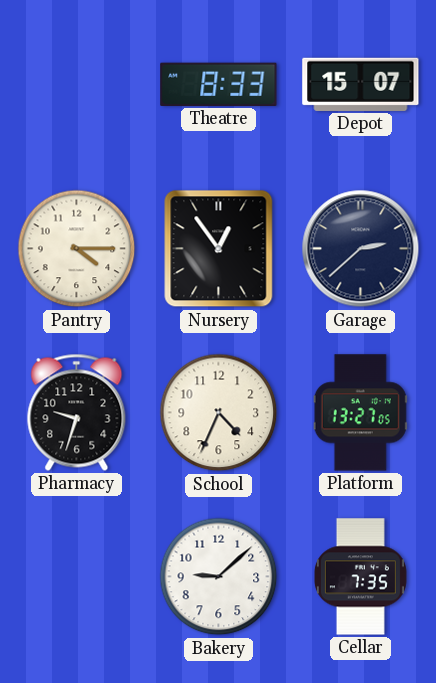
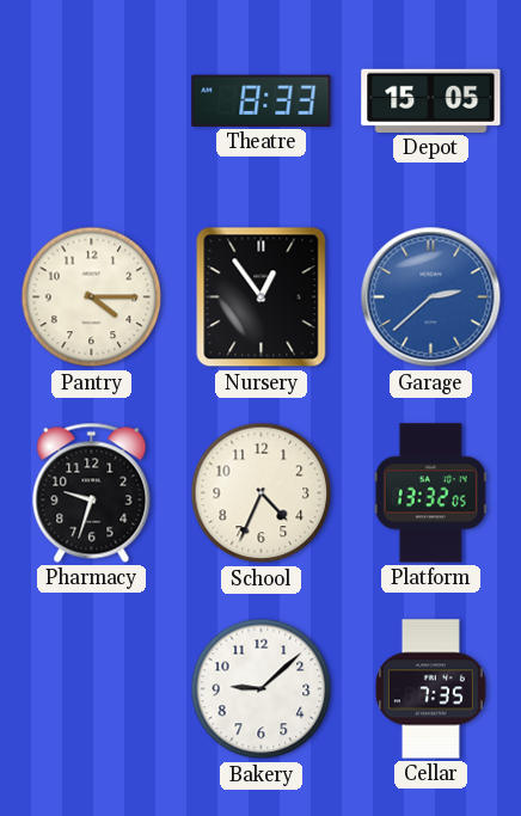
Depot: 15:07 -> 15:05
Garage dial: navy -> blue
Platform: 13:27 -> 13:32
